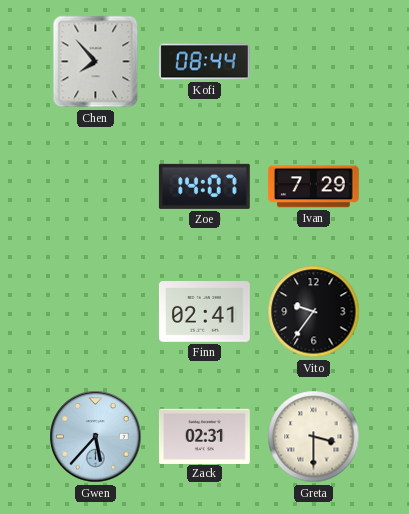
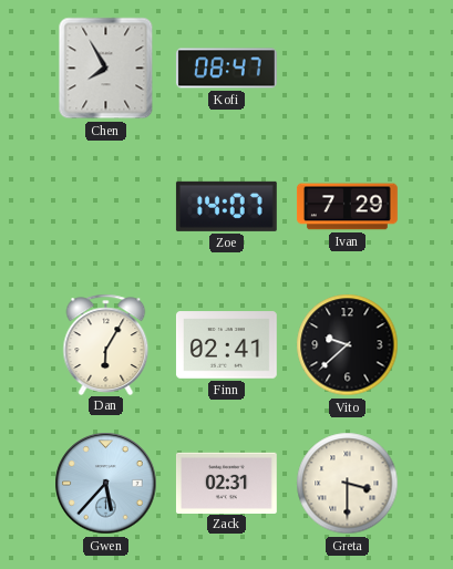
Chen: 7:53 -> 7:55
Kofi: 08:44 -> 08:47
Dan: none -> 6:05
Vito: 9:36 -> 9:38
